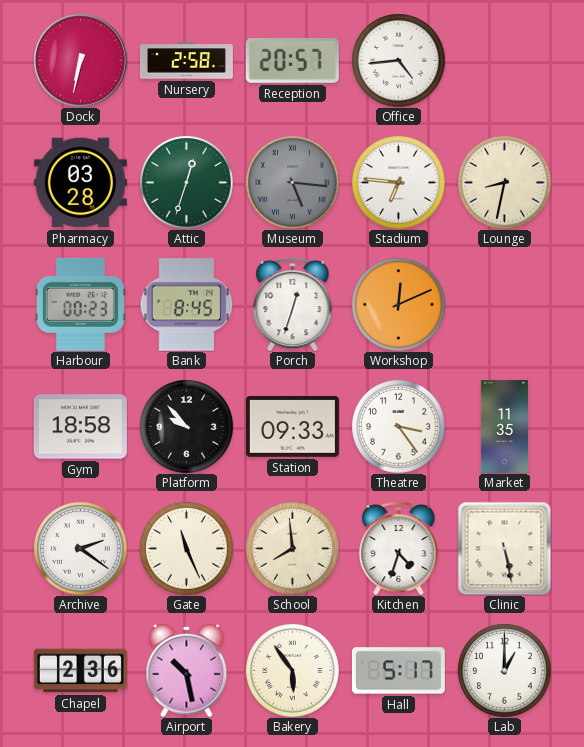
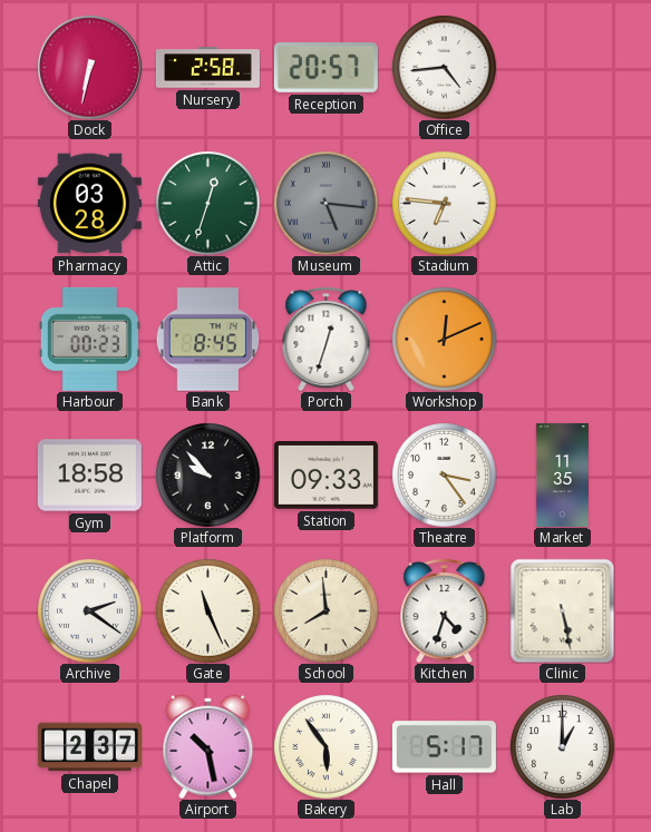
Lounge: 8:32 -> none
Chapel: 2:36 -> 2:37
